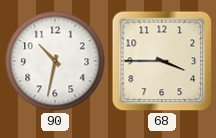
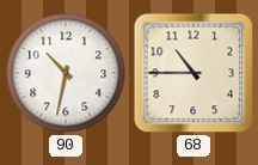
68: 3:45 -> 10:45
